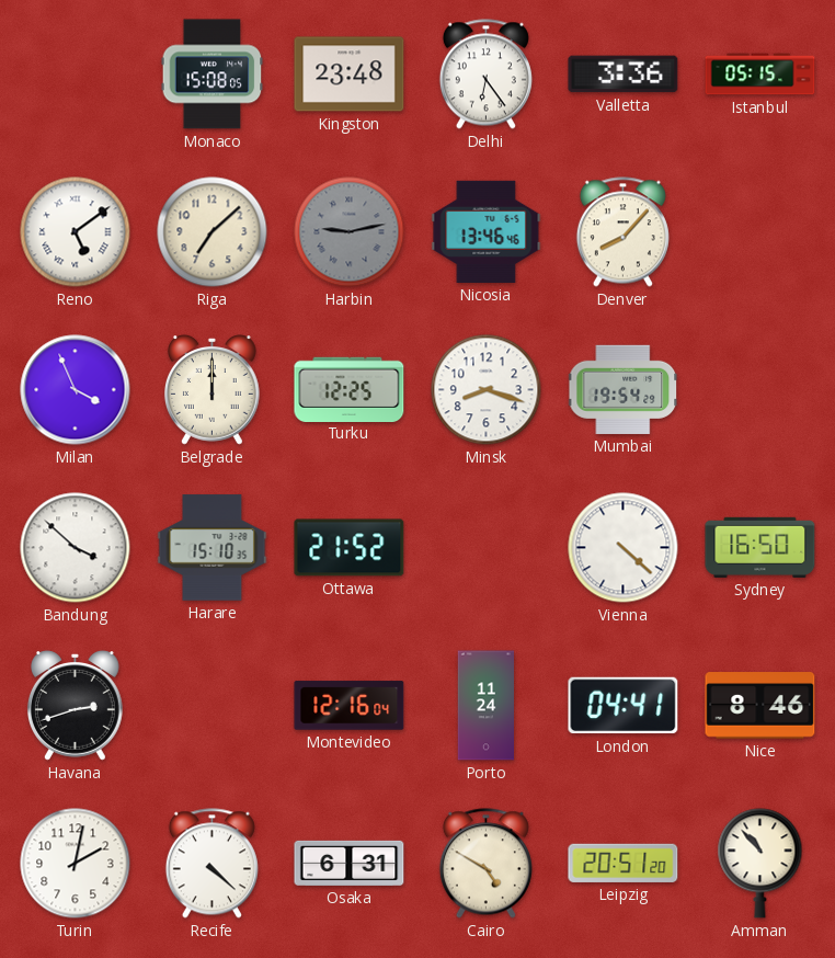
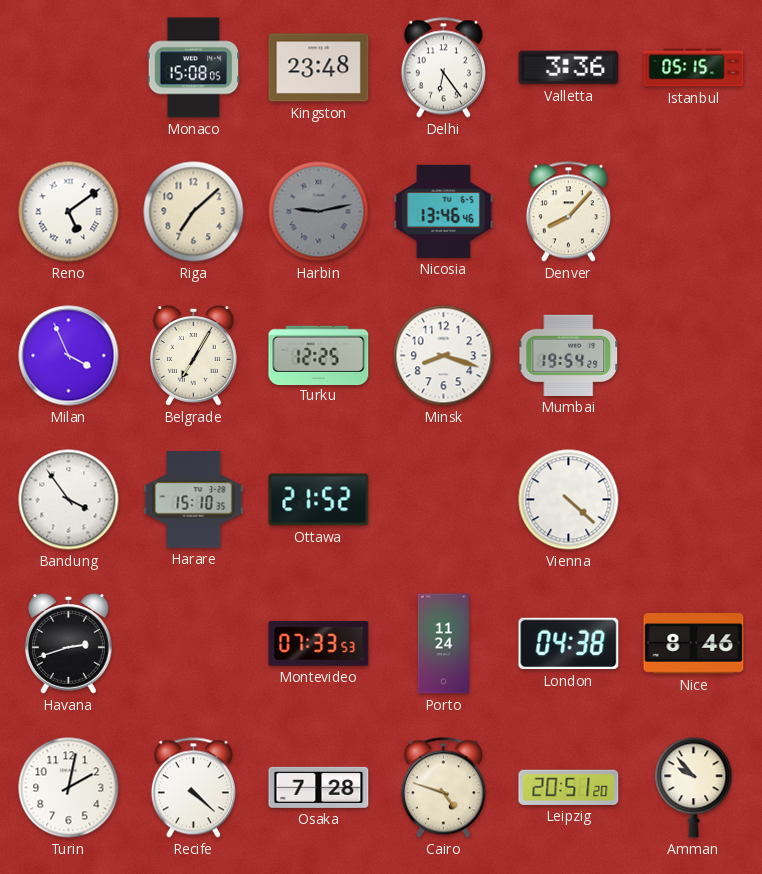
Belgrade: 12:00 -> 7:05
Bandung: 3:52 -> 3:54
Sydney: 16:50 -> none
Montevideo: 12:16 -> 07:33
London: 04:41 -> 04:38
Osaka: 6:31 -> 7:28
Cairo: 4:50 -> 4:48
Amman: 10:53 -> 9:53
